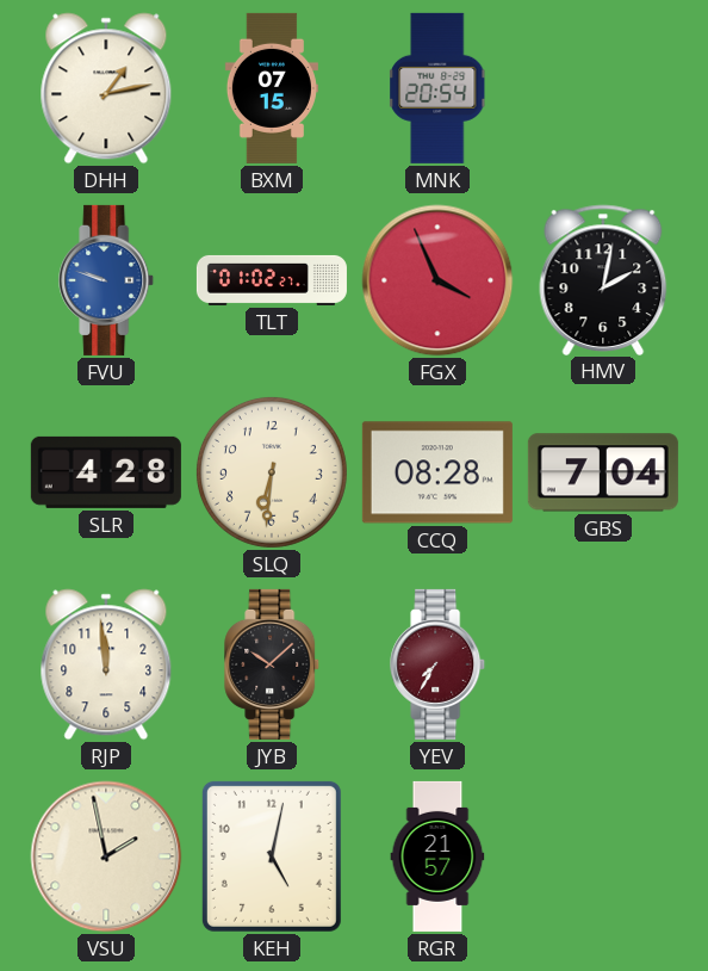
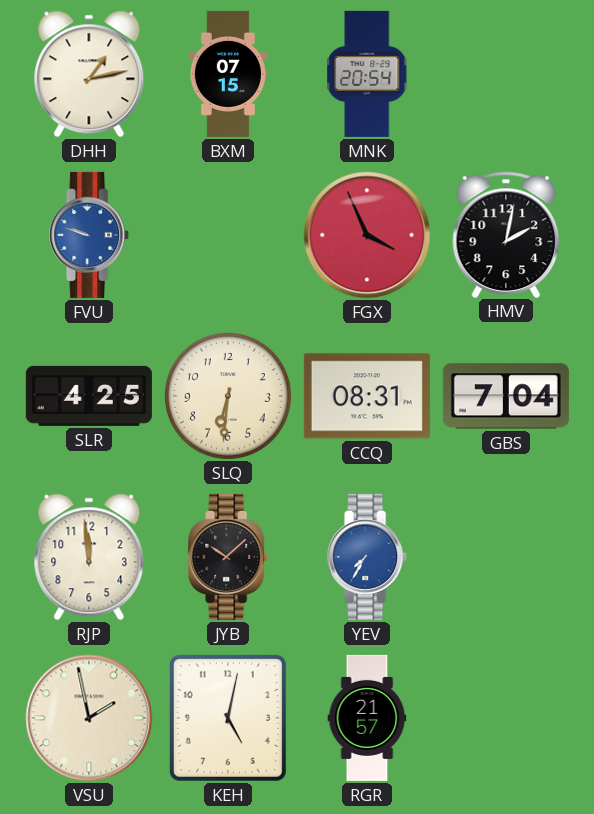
TLT: 01:02 -> none
SLR: 4:28 -> 4:25
CCQ: 08:28 -> 08:31
YEV dial: burgundy -> blue
